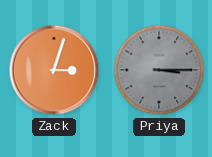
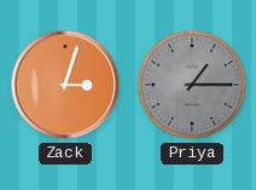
Priya: 3:15 -> 1:15
